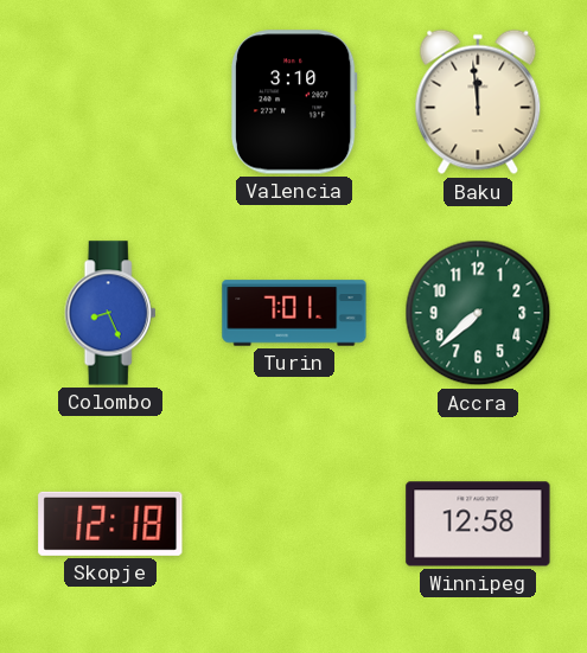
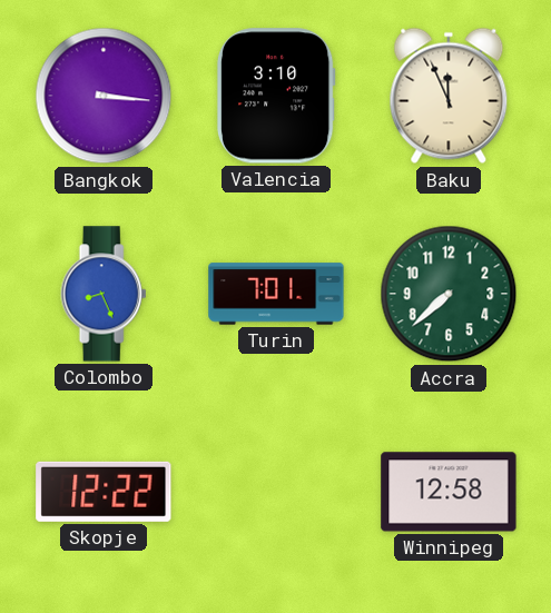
Bangkok: none -> 3:16
Baku: 11:59 -> 11:56
Skopje: 12:18 -> 12:22
